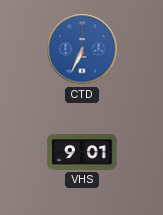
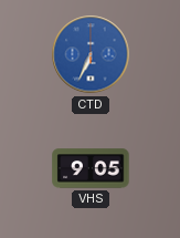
VHS: 9:01 -> 9:05
